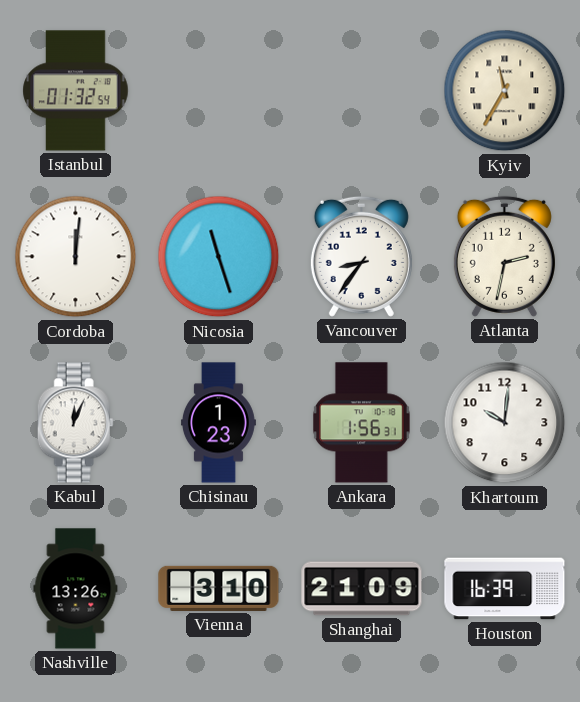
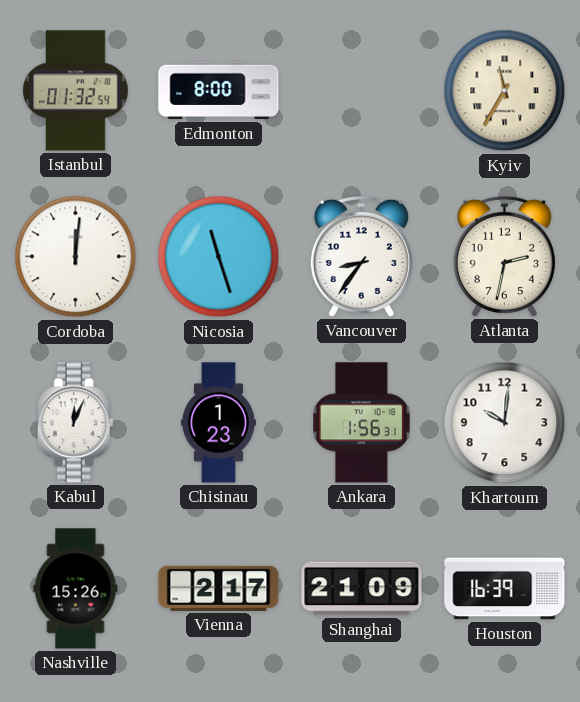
Edmonton: none -> 8:00
Nashville: 13:26 -> 15:26
Vienna: 3:10 -> 2:17
